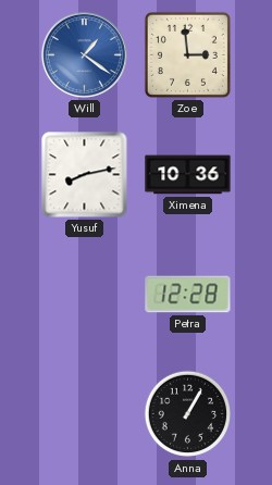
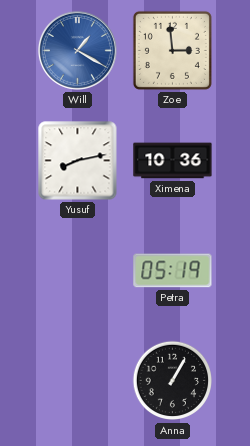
Will: 1:21 -> 1:20
Petra: 12:28 -> 05:19
